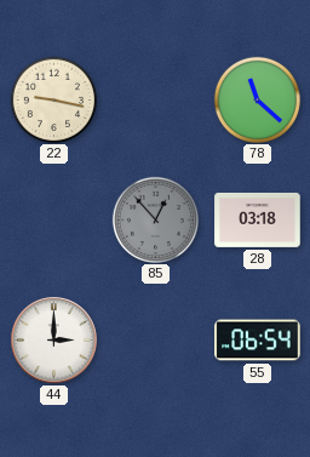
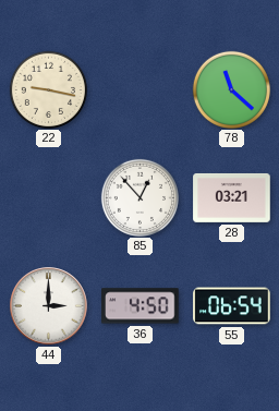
85 dial: grey -> white
28: 03:18 -> 03:21
36: none -> 4:50
